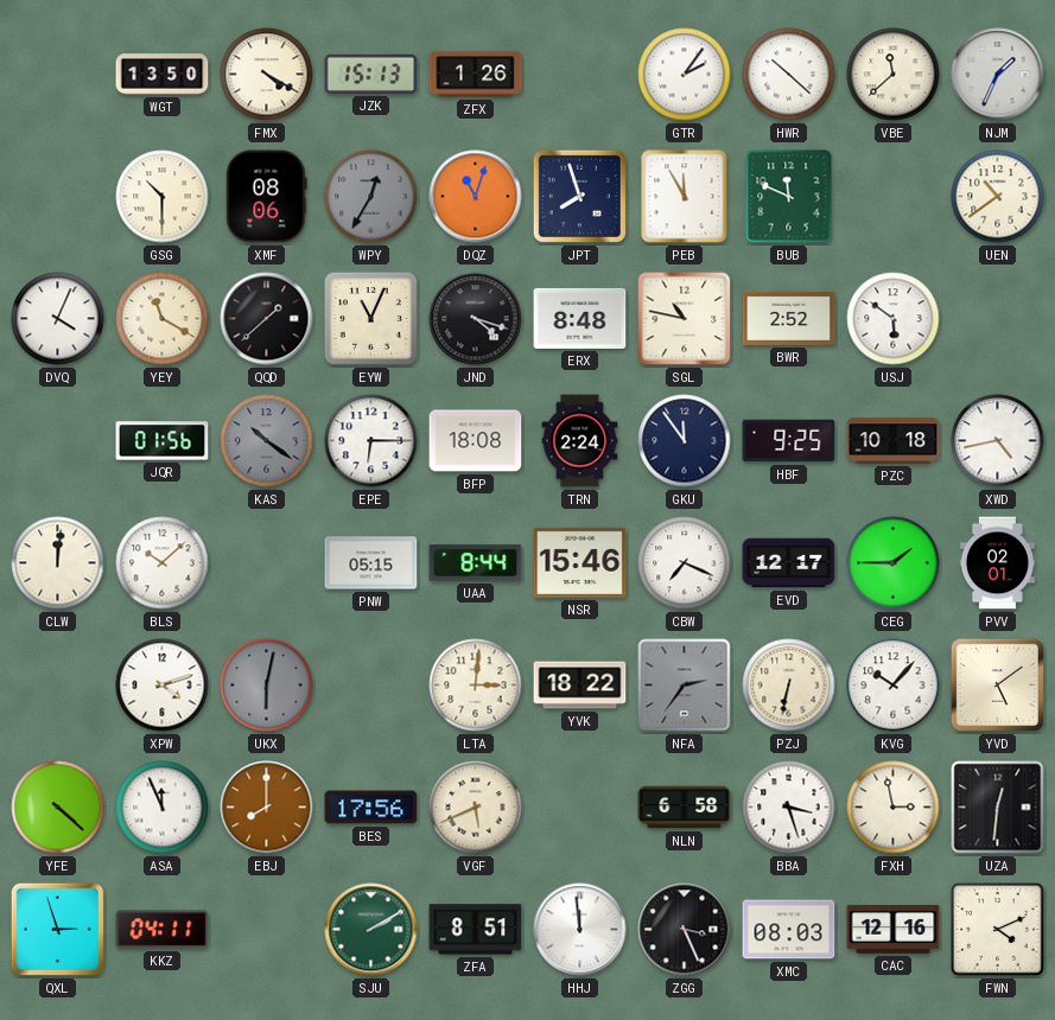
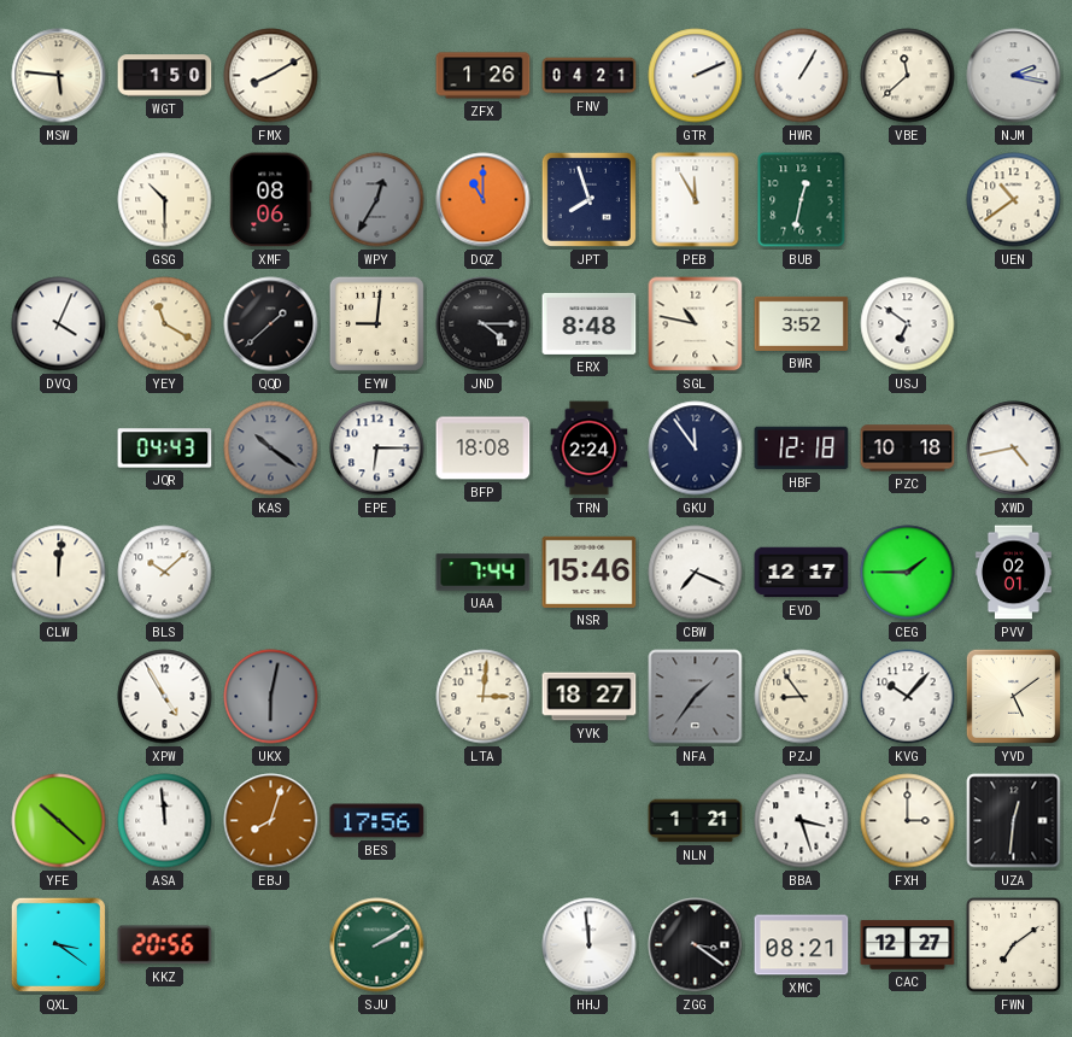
MSW: none -> 5:46
WGT: 13:50 -> 1:50
FMX: 4:20 -> 8:10
JZK: 15:13 -> none
FNV: none -> 04:21
GTR: 2:06 -> 2:11
HWR: 10:22 -> 1:05
NJM: 1:34 -> 2:17
DQZ: 11:03 -> 11:00
BUB: 11:49 -> 12:32
EYW: 11:04 -> 9:01
JND: 4:18 -> 4:15
BWR: 2:52 -> 3:52
USJ: 5:51 -> 6:51
JQR: 01:56 -> 04:43
HBF: 9:25 -> 12:18
PNW: 05:15 -> none
UAA: 8:44 -> 7:44
XPW: 4:12 -> 4:55
YVK: 18:22 -> 18:27
NFA: 2:36 -> 1:36
PZJ: 6:32 -> 8:54
YFE: 4:22 -> 10:22
ASA: 11:56 -> 11:59
EBJ: 8:00 -> 8:03
VGF: 5:41 -> none
NLN: 6:58 -> 1:21
FXH: 2:58 -> 3:00
QXL: 2:57 -> 3:21
KKZ: 04:11 -> 20:56
ZFA: 8:51 -> none
ZGG: 3:26 -> 3:21
XMC: 08:03 -> 08:21
CAC: 12:16 -> 12:27
FWN: 4:11 -> 7:09
